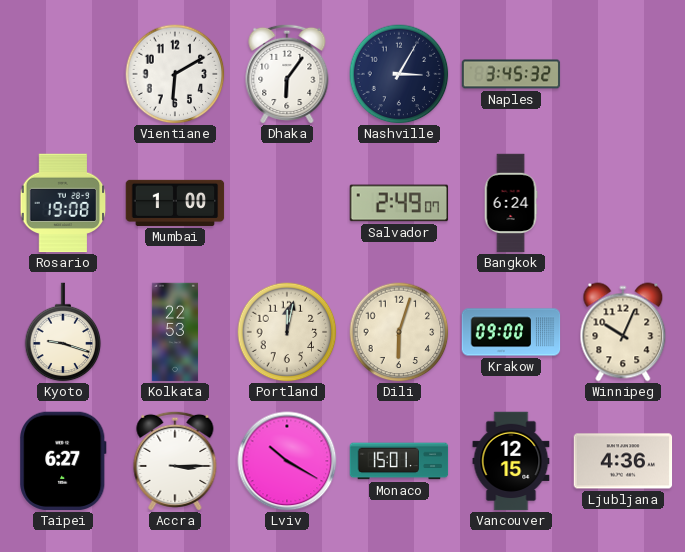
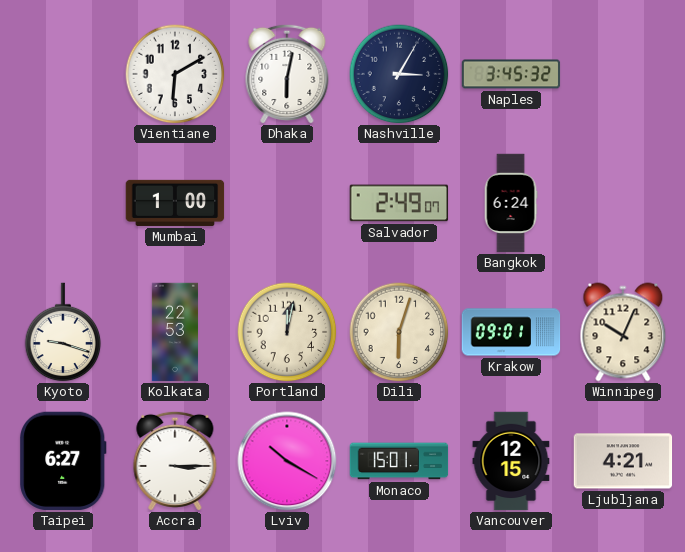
Dhaka: 6:06 -> 6:02
Rosario: 19:08 -> none
Krakow: 09:00 -> 09:01
Ljubljana: 4:36 -> 4:21
